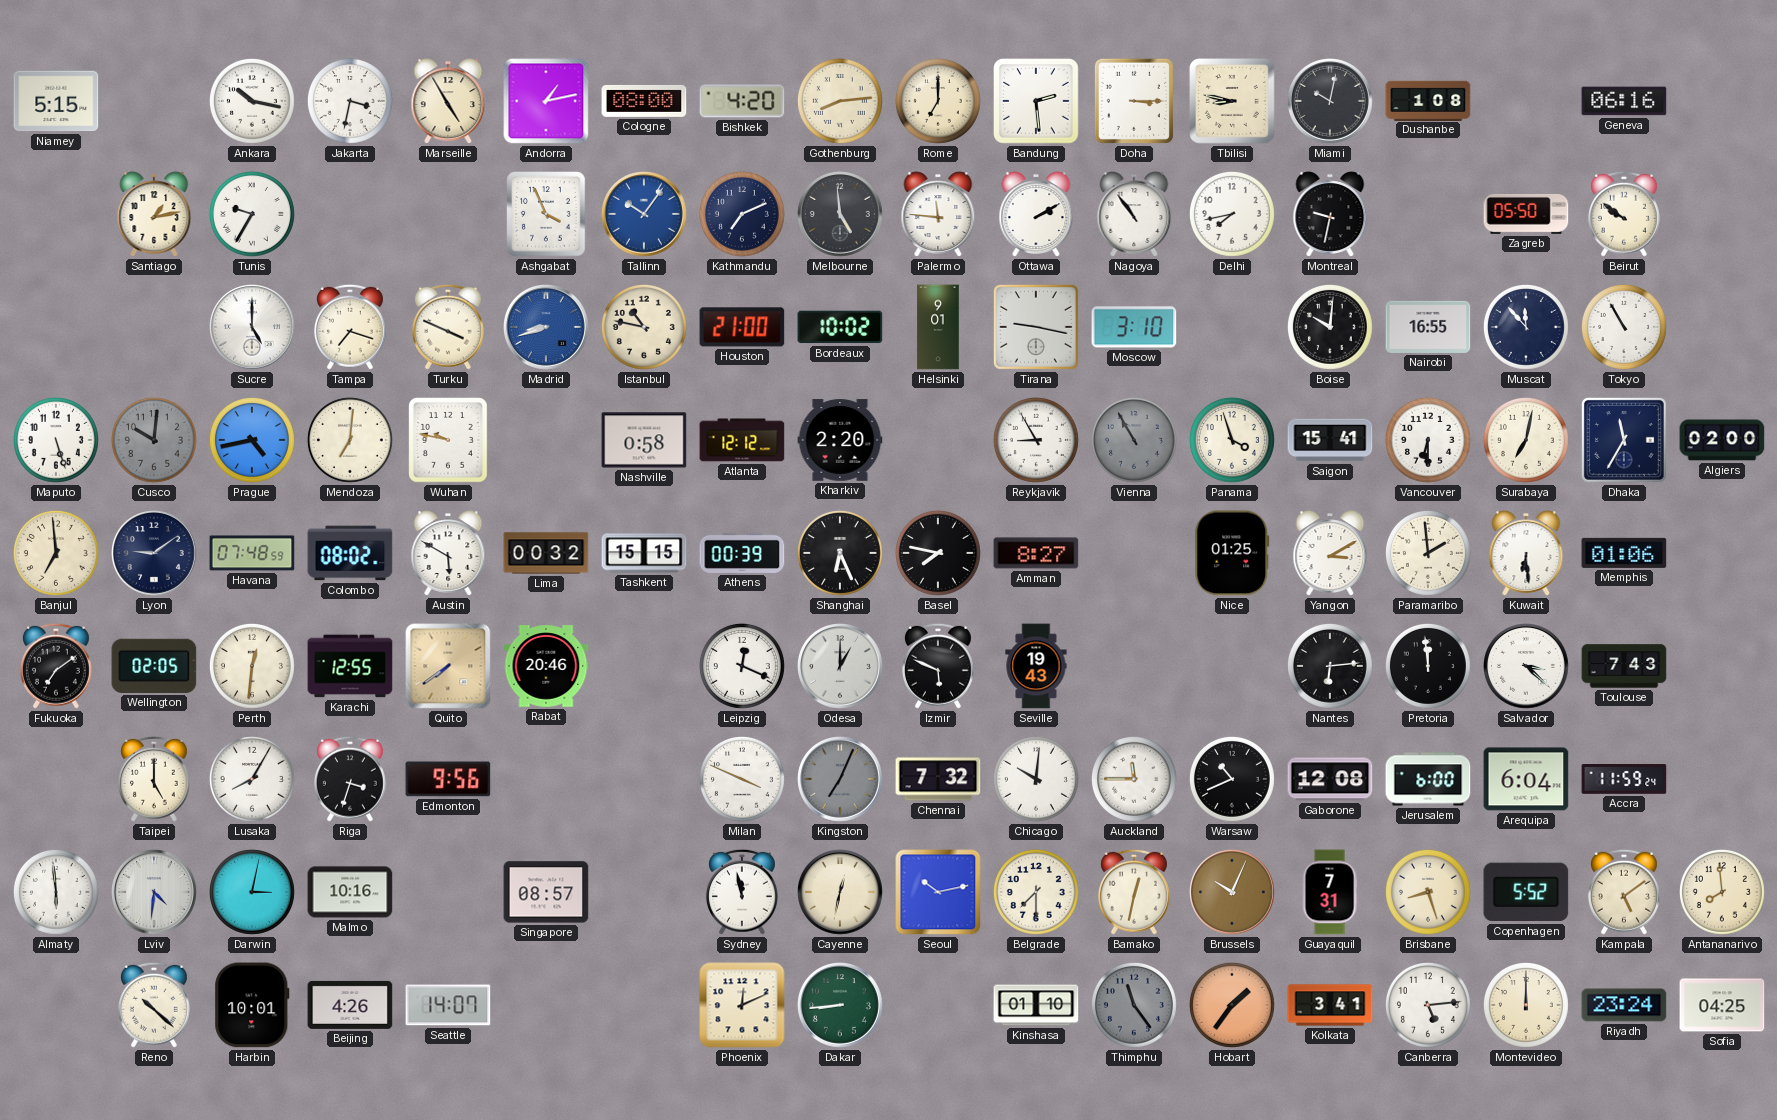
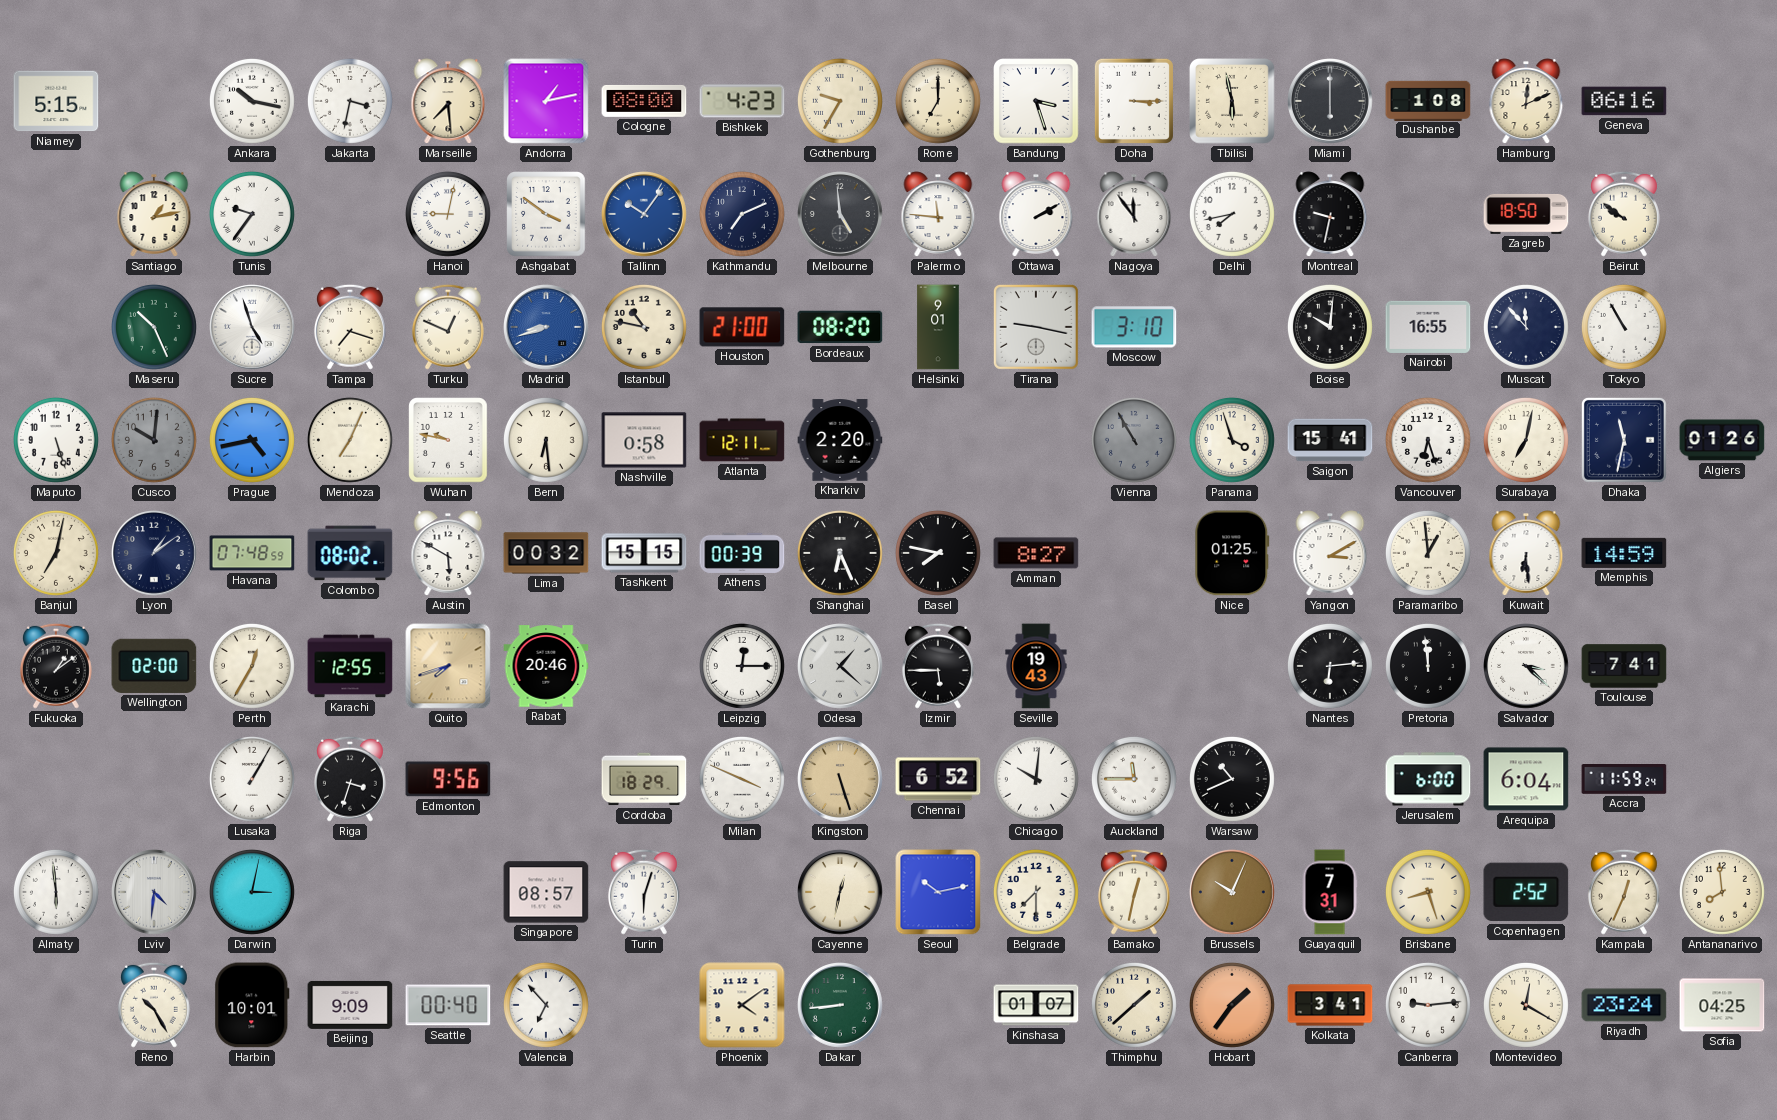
Marseille: 4:55 -> 7:29
Bishkek: 4:20 -> 4:23
Gothenburg: 8:14 -> 9:35
Bandung: 2:29 -> 3:27
Tbilisi: 8:47 -> 5:58
Miami: 10:02 -> 6:00
Hamburg: none -> 12:11
Tunis: 9:35 -> 9:36
Hanoi: none -> 9:02
Ashgabat: 3:56 -> 3:51
Nagoya: 10:54 -> 11:54
Zagreb: 05:50 -> 18:50
Maseru: none -> 10:26
Sucre: 5:00 -> 4:57
Turku: 3:49 -> 12:49
Bordeaux: 10:02 -> 08:20
Mendoza: 7:01 -> 7:04
Bern: none -> 6:29
Atlanta: 12:12 -> 12:11
Reykjavik: 8:55 -> none
Vancouver: 6:30 -> 6:27
Dhaka: 11:35 -> 11:32
Algiers: 02:00 -> 01:26
Banjul: 6:59 -> 7:02
Lyon: 9:09 -> 1:09
Paramaribo: 1:59 -> 12:59
Memphis: 01:06 -> 14:59
Fukuoka: 7:09 -> 1:09
Wellington: 02:05 -> 02:00
Perth: 12:31 -> 12:35
Quito: 7:39 -> 7:42
Leipzig: 12:19 -> 12:15
Odesa: 1:00 -> 1:22
Izmir: 5:49 -> 5:45
Toulouse: 7:43 -> 7:41
Taipei: 5:00 -> none
Lusaka: 8:05 -> 1:05
Cordoba: none -> 18:29
Kingston: 7:04 -> 5:27
Kingston dial: grey -> champagne
Chennai: 7:32 -> 6:52
Gaborone: 12:08 -> none
Malmo: 10:16 -> none
Turin: none -> 6:03
Sydney: 11:58 -> none
Copenhagen: 5:52 -> 2:52
Kampala: 5:09 -> 12:34
Reno: 10:22 -> 10:25
Beijing: 4:26 -> 9:09
Seattle: 14:07 -> 00:40
Valencia: none -> 6:53
Phoenix: 12:11 -> 4:09
Kinshasa: 01:10 -> 01:07
Thimphu: 11:24 -> 1:38
Thimphu dial: grey -> cream
Canberra: 5:14 -> 9:14
Montevideo: 12:00 -> 12:20
